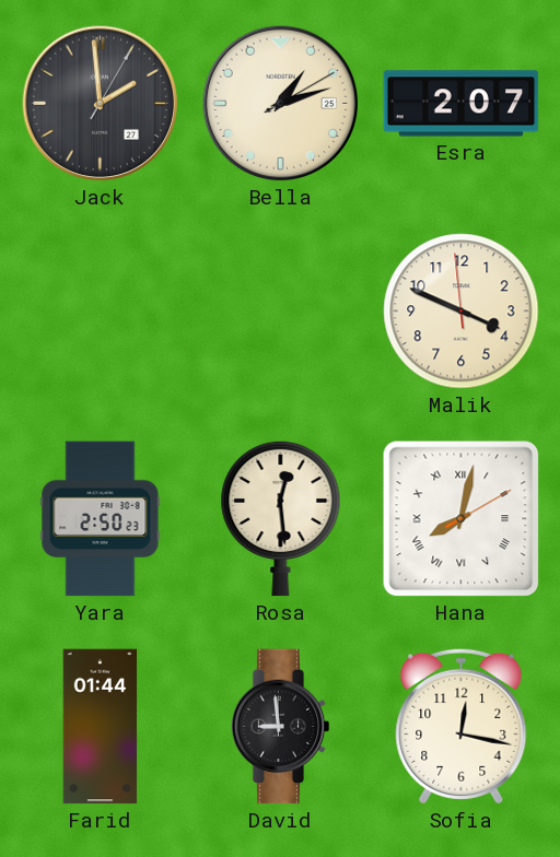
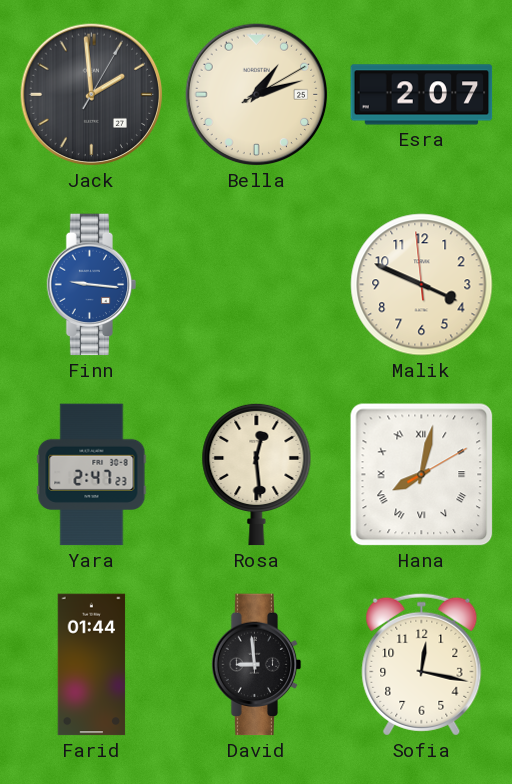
Finn: none -> 9:16
Yara: 2:50 -> 2:47
